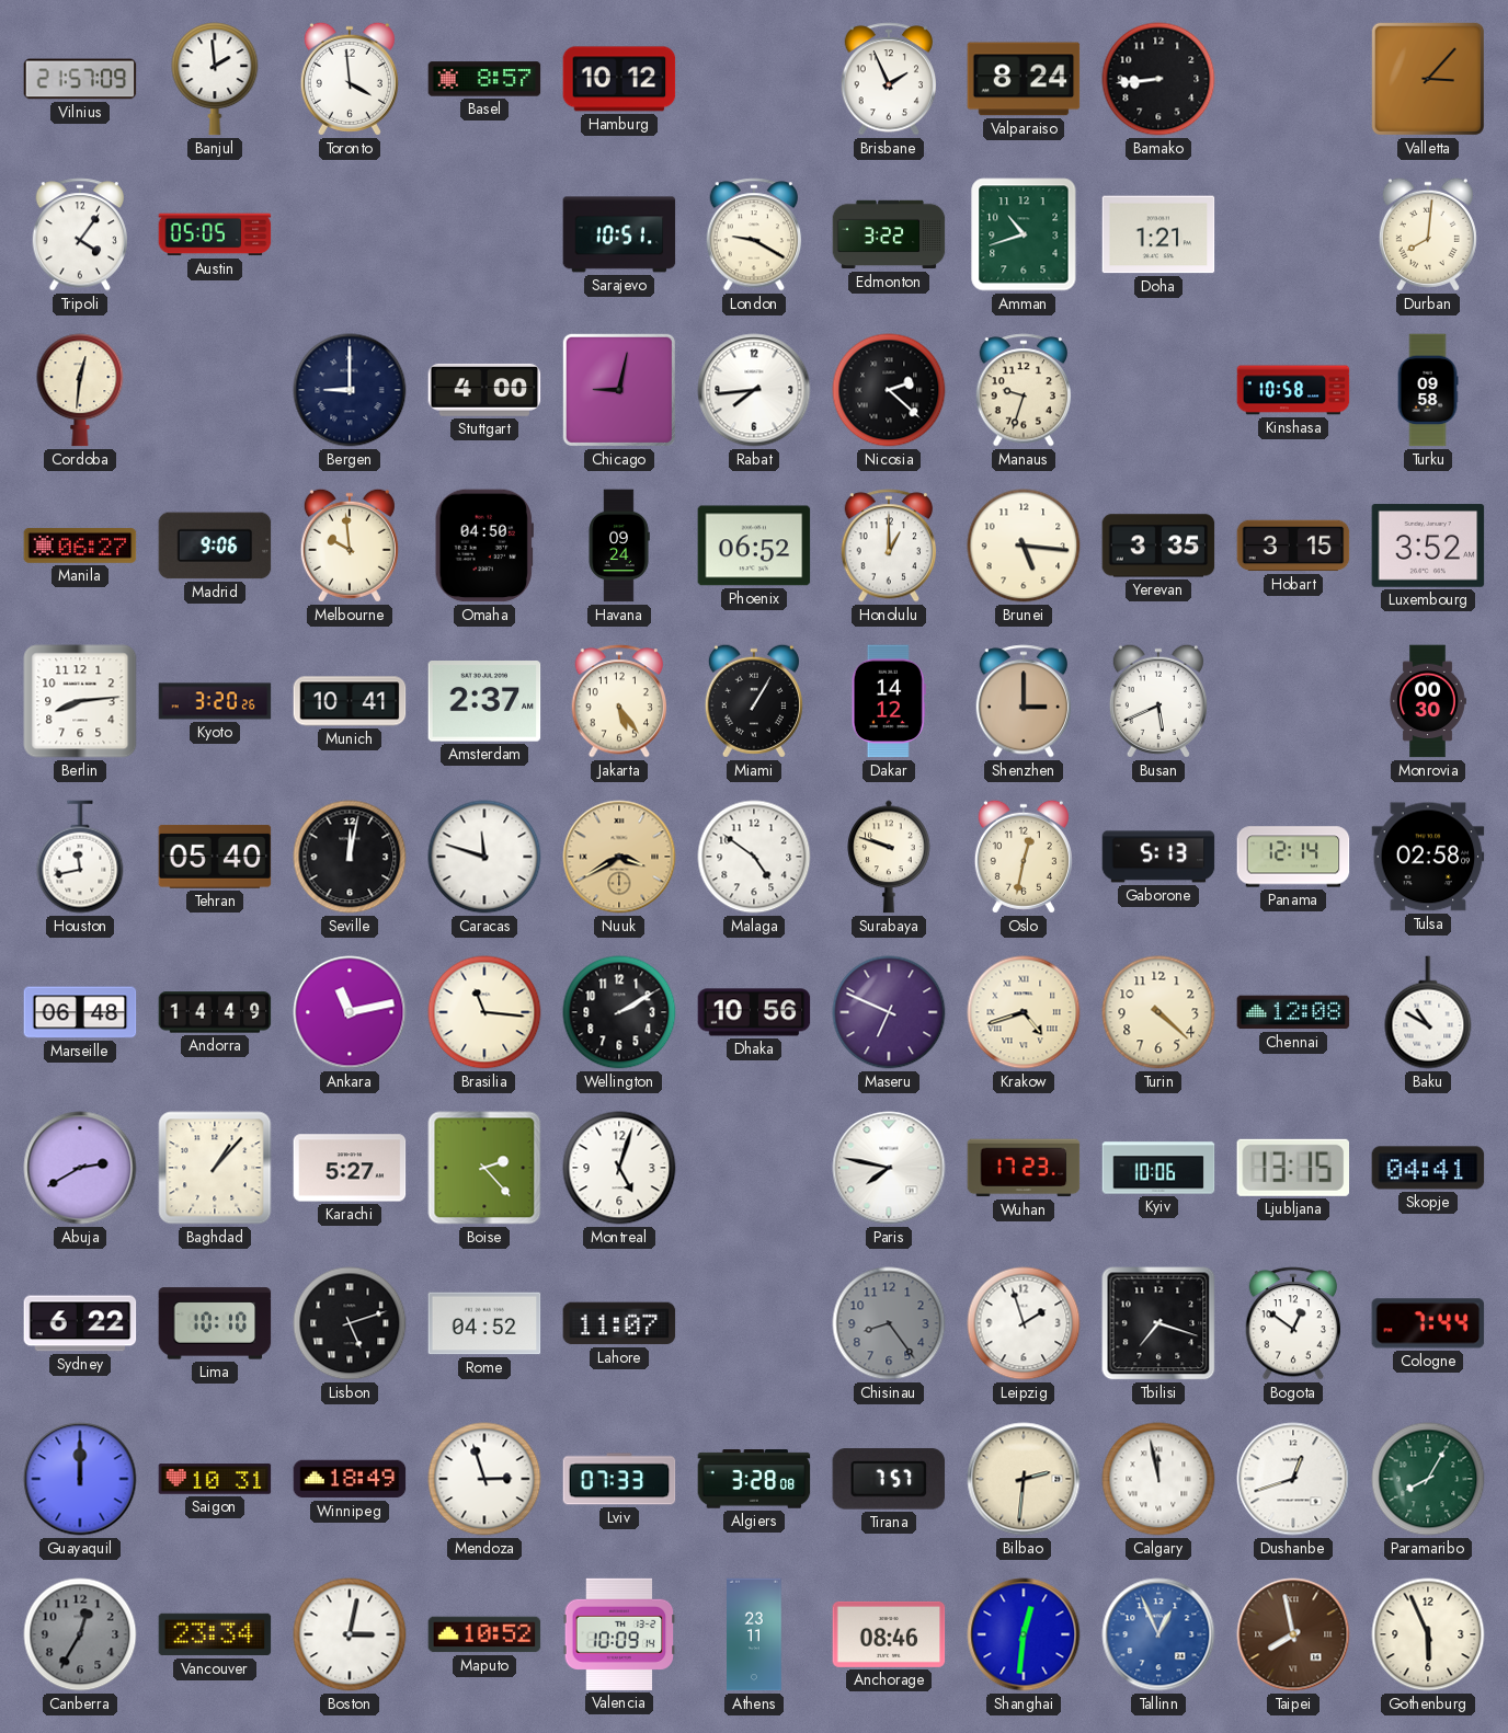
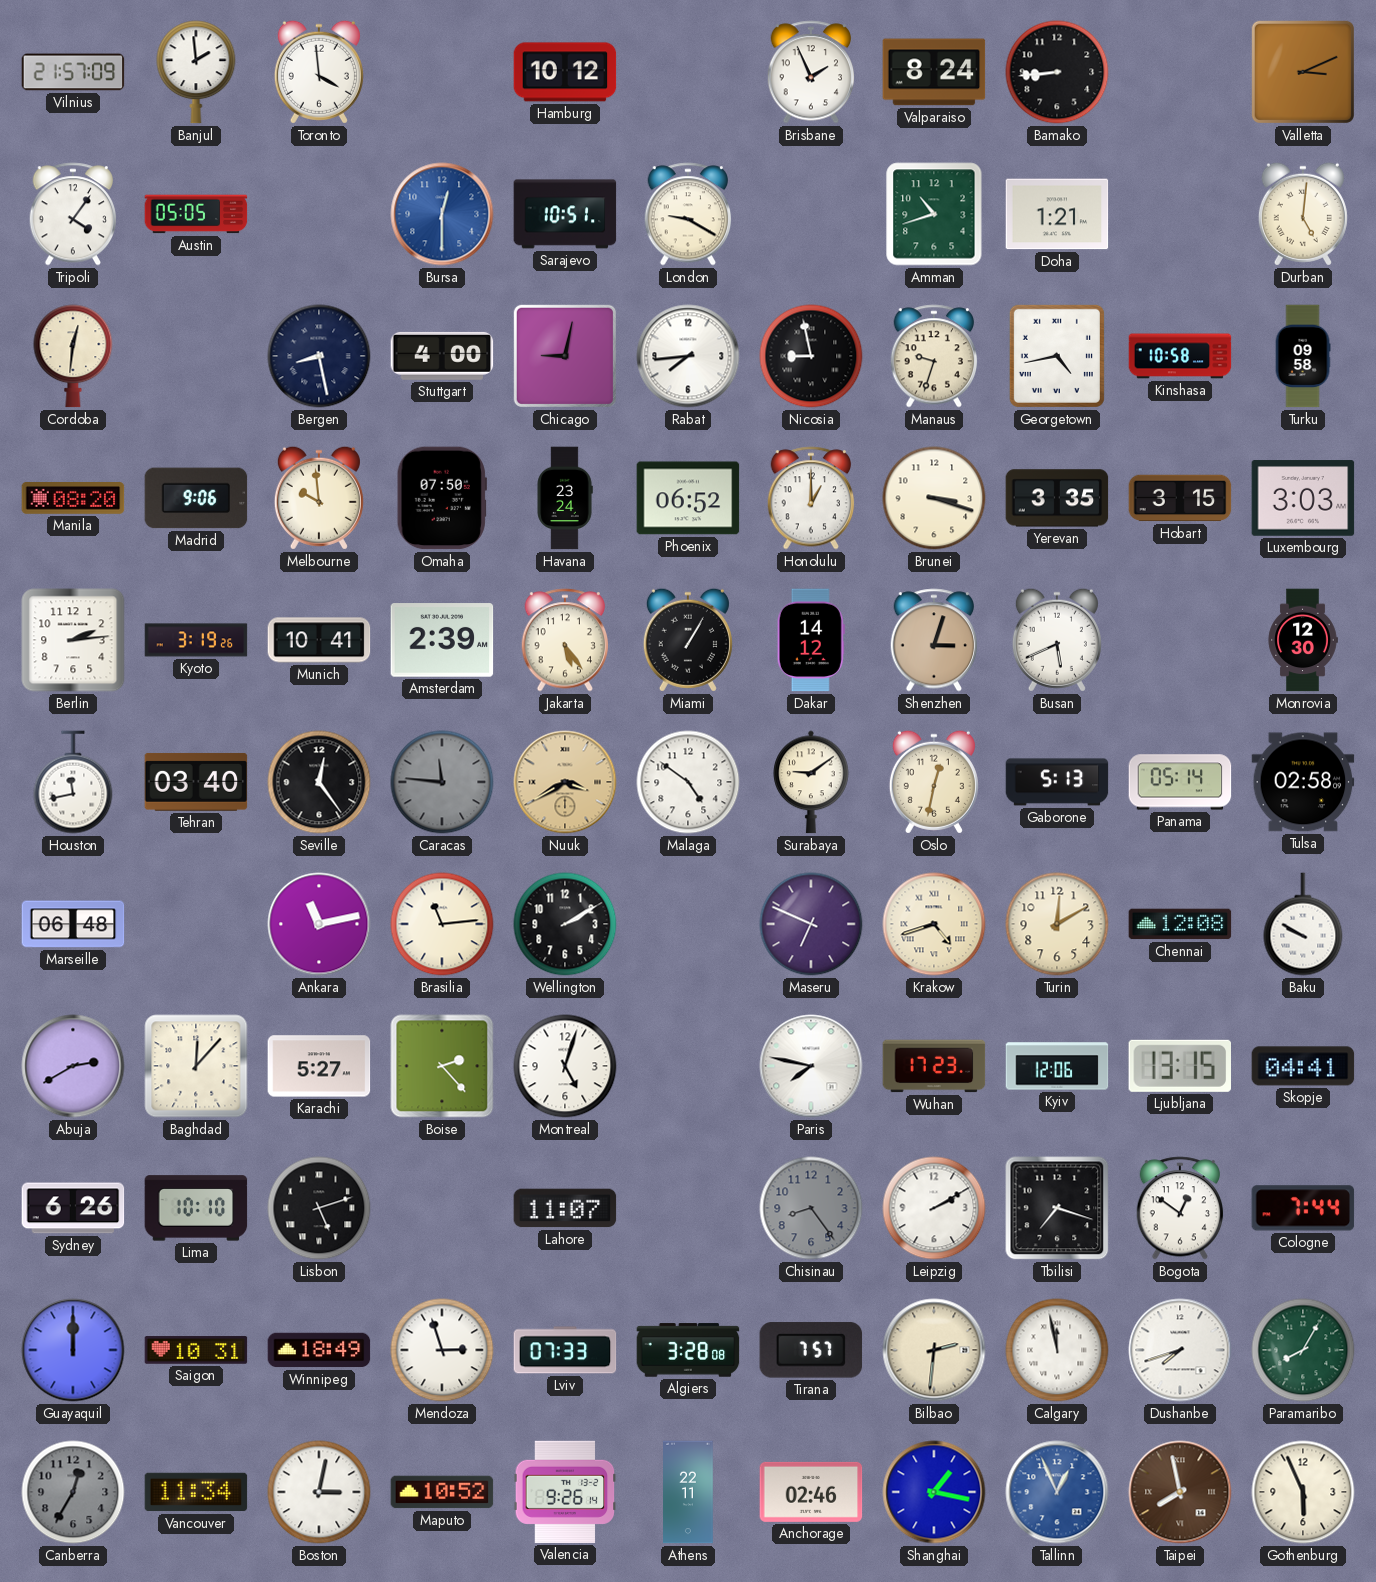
Basel: 8:57 -> none
Valletta: 3:07 -> 3:11
Bursa: none -> 12:30
Edmonton: 3:22 -> none
Durban: 8:01 -> 5:01
Bergen: 9:00 -> 8:28
Nicosia: 2:22 -> 8:58
Georgetown: none -> 4:43
Manila: 06:27 -> 08:20
Omaha: 04:50 -> 07:50
Havana: 09:24 -> 23:24
Brunei: 5:16 -> 3:18
Luxembourg: 3:52 -> 3:03
Berlin: 8:14 -> 2:14
Kyoto: 3:20 -> 3:19
Amsterdam: 2:37 -> 2:39
Shenzhen: 3:00 -> 3:03
Monrovia: 00:30 -> 12:30
Tehran: 05:40 -> 03:40
Seville: 12:02 -> 12:24
Caracas: 11:48 -> 11:46
Caracas dial: white -> grey
Surabaya: 9:48 -> 9:09
Panama: 12:14 -> 05:14
Andorra: 14:49 -> none
Brasilia: 11:16 -> 11:14
Dhaka: 10:56 -> none
Turin: 4:22 -> 12:10
Baku: 10:50 -> 9:50
Baghdad: 1:07 -> 12:07
Kyiv: 10:06 -> 12:06
Sydney: 6:22 -> 6:26
Rome: 04:52 -> none
Leipzig: 1:57 -> 2:10
Dushanbe: 12:42 -> 7:42
Vancouver: 23:34 -> 11:34
Valencia: 10:09 -> 9:26
Athens: 23:11 -> 22:11
Anchorage: 08:46 -> 02:46
Shanghai: 12:31 -> 1:17
